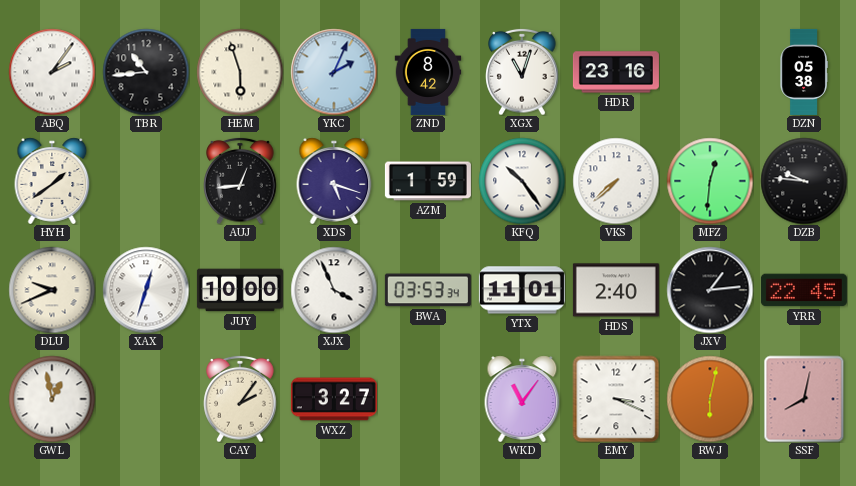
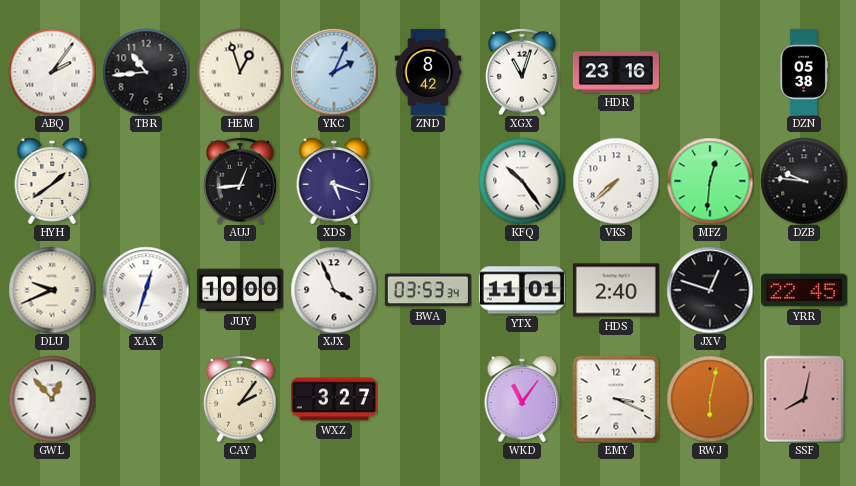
HEM: 5:57 -> 12:57
AZM: 1:59 -> none
JXV: 1:14 -> 12:48
GWL: 12:58 -> 12:53
